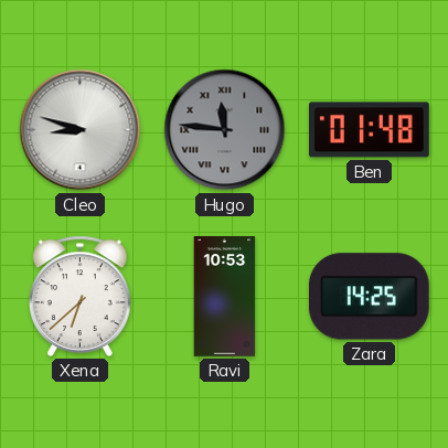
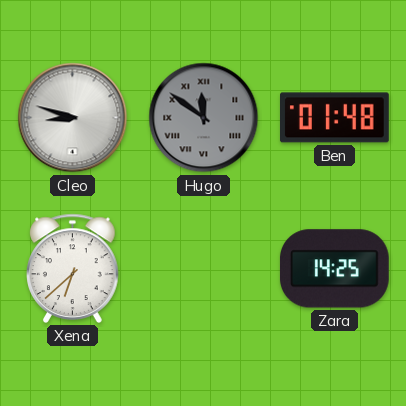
Hugo: 11:46 -> 11:51
Ravi: 10:53 -> none
